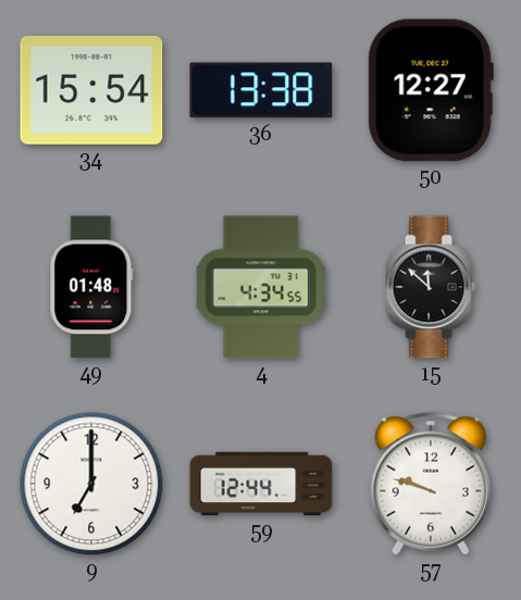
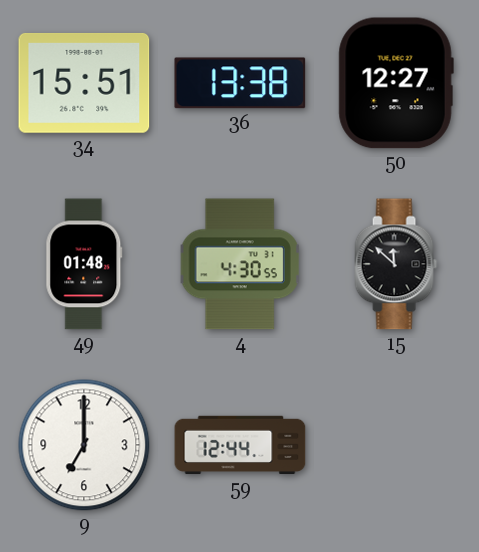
34: 15:54 -> 15:51
4: 4:34 -> 4:30
57: 9:48 -> none
